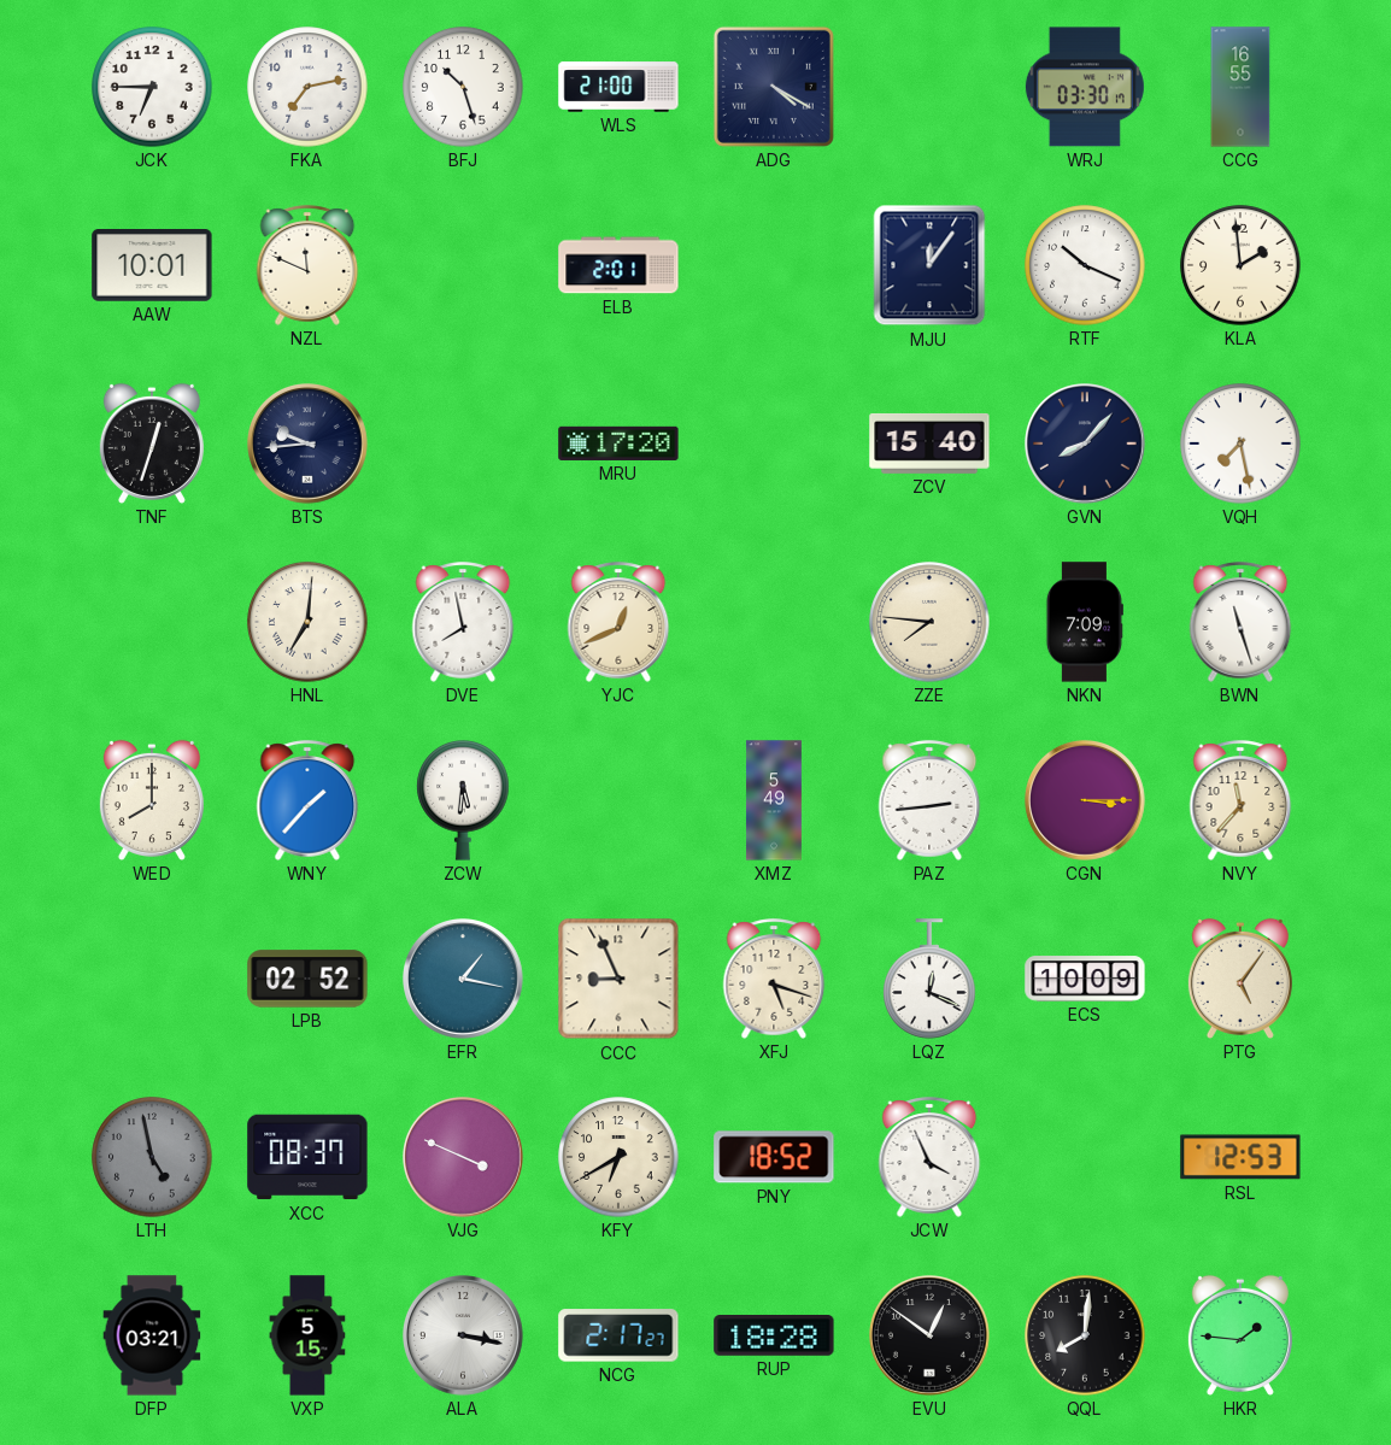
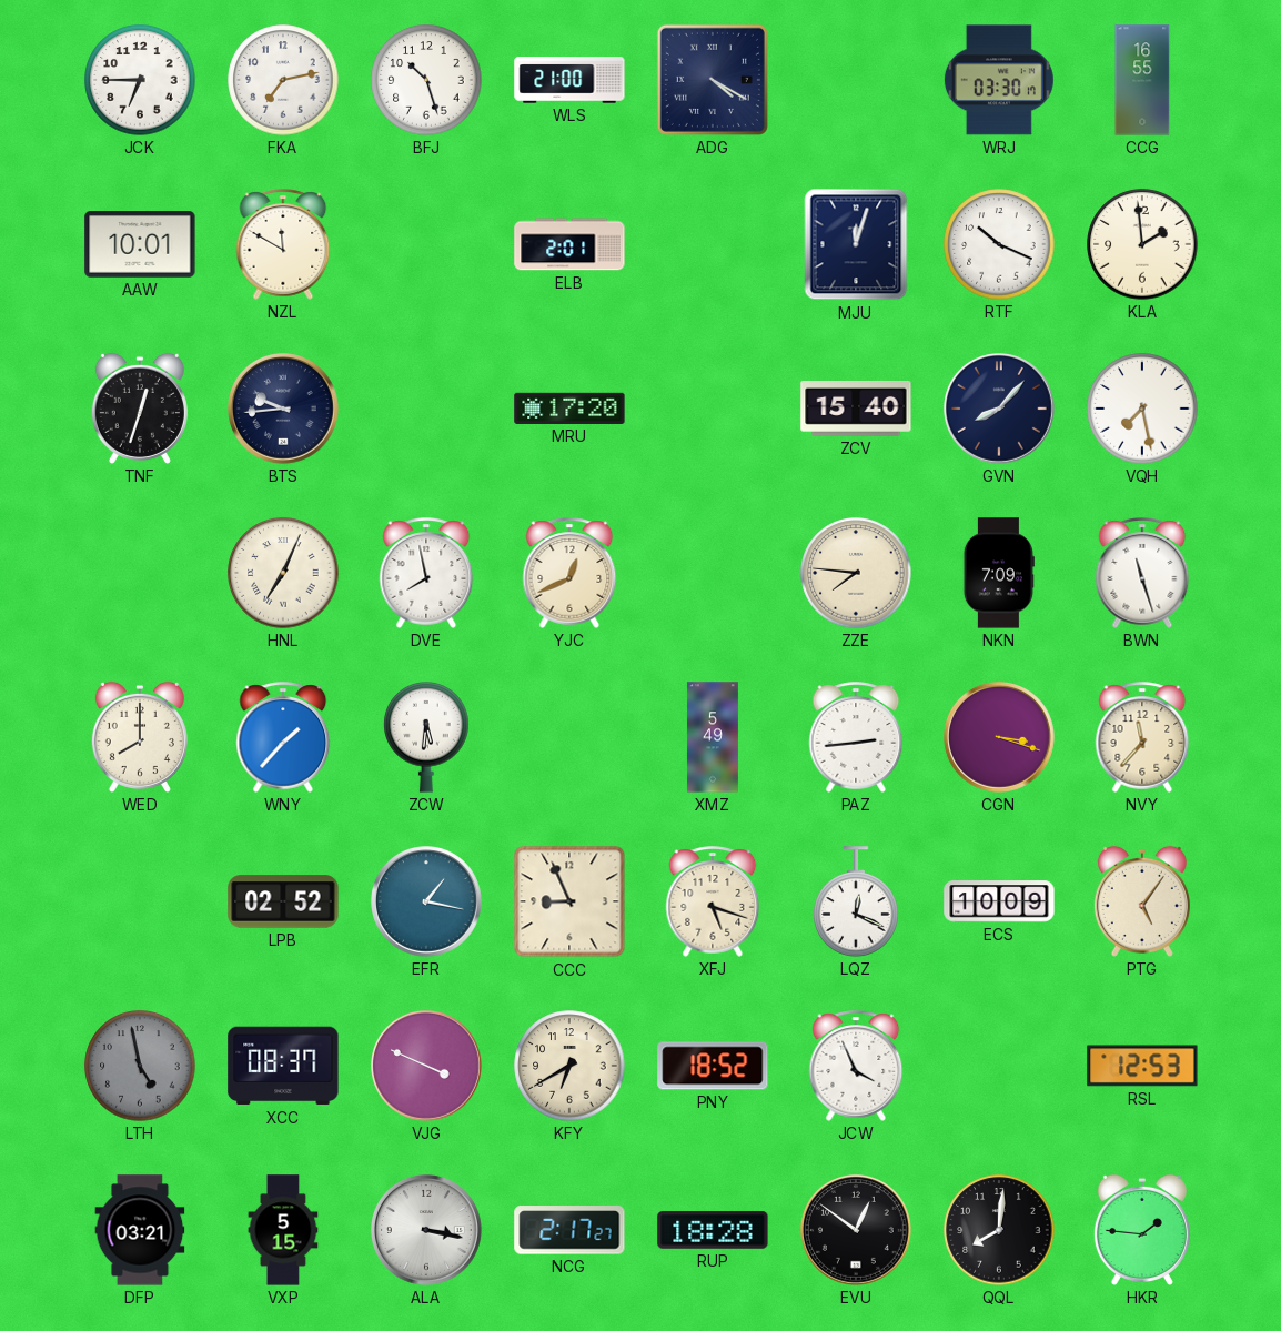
NZL: 11:49 -> 11:50
MJU: 12:06 -> 12:03
HNL: 7:01 -> 7:04
CGN: 3:15 -> 3:18
